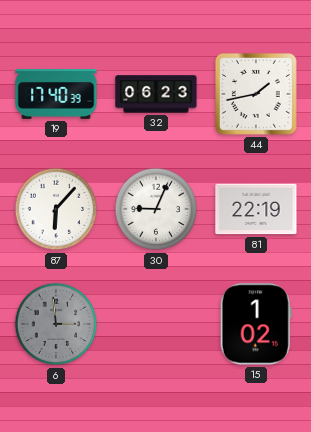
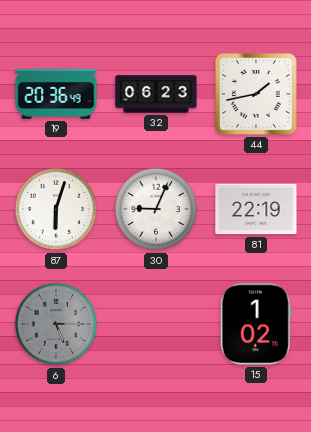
19: 17:40 -> 20:36
87: 6:07 -> 6:03
6: 2:59 -> 5:15
